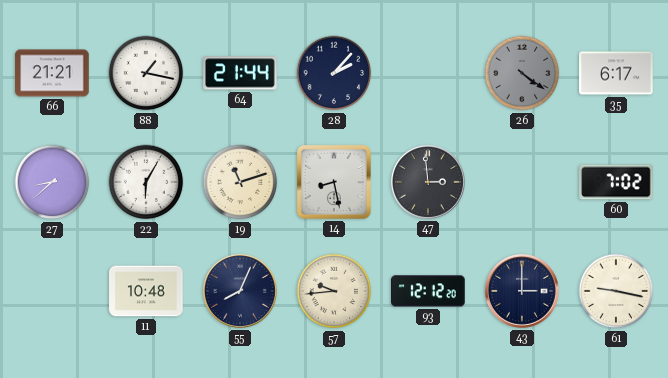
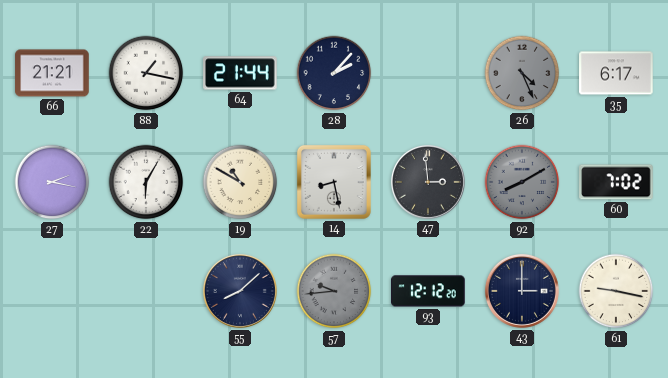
26: 4:21 -> 4:26
27: 8:38 -> 2:17
19: 11:12 -> 10:50
92: none -> 8:10
11: 10:48 -> none
55: 8:04 -> 8:08
57 dial: cream -> grey
